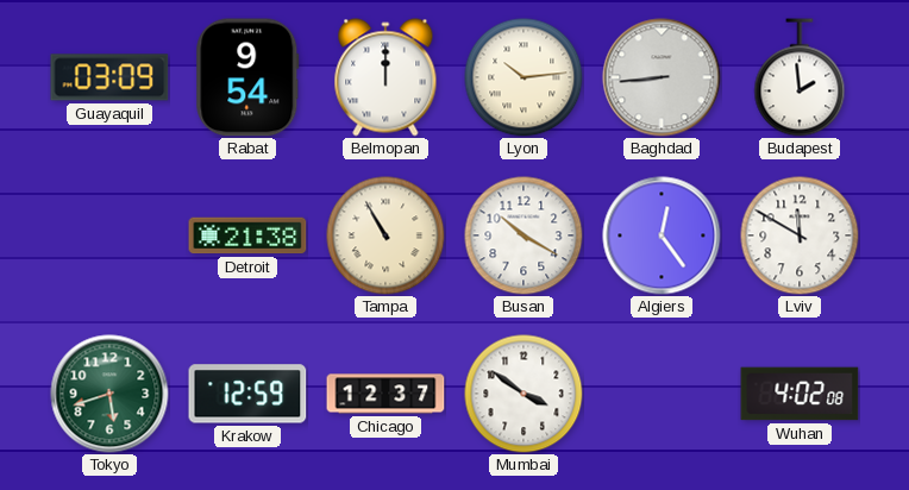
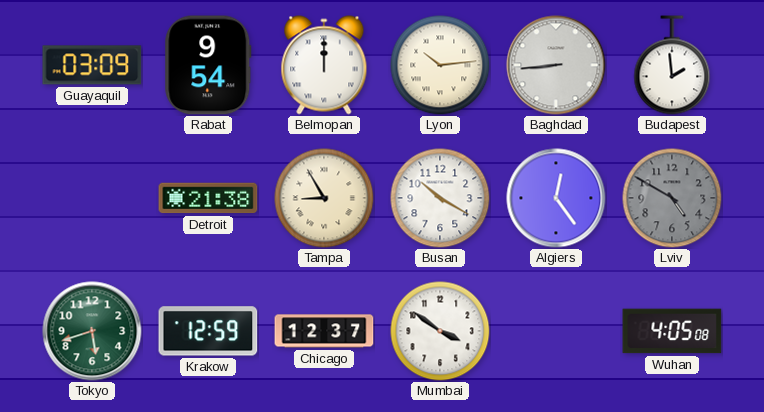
Tampa: 10:55 -> 8:55
Lviv: 11:50 -> 4:50
Lviv dial: white -> grey
Wuhan: 4:02 -> 4:05
